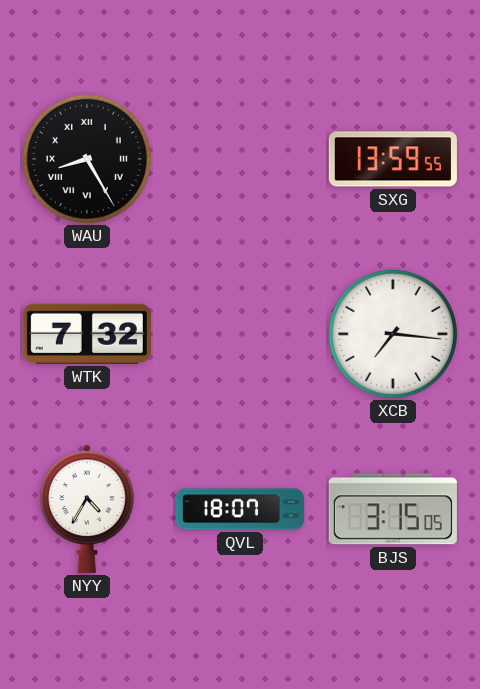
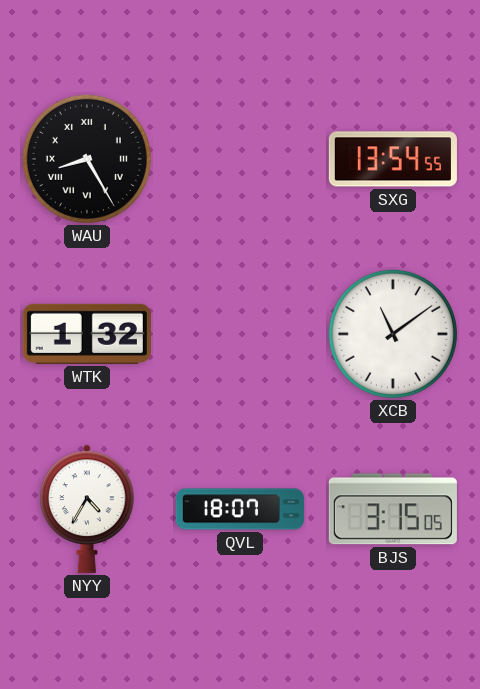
SXG: 13:59 -> 13:54
WTK: 7:32 -> 1:32
XCB: 7:16 -> 11:09
